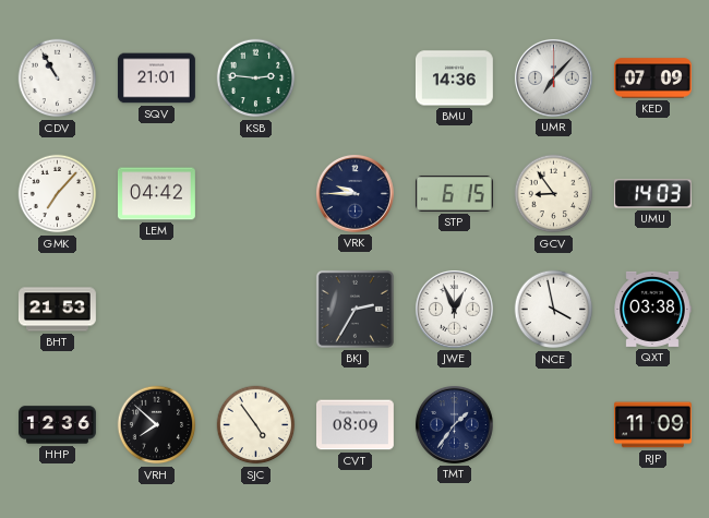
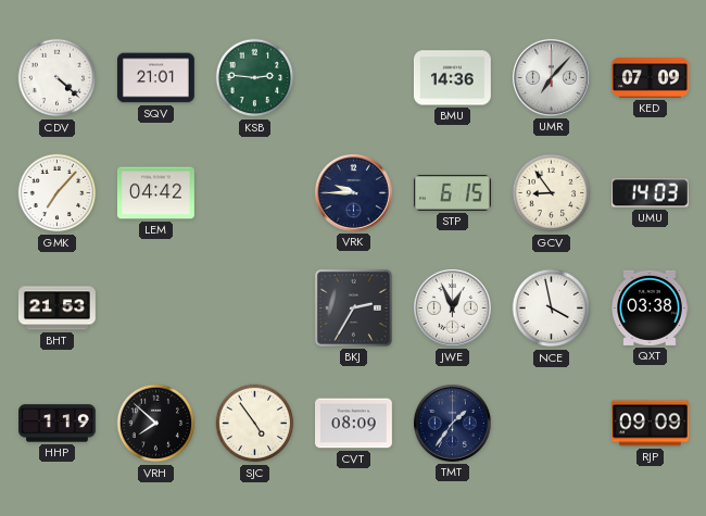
CDV: 10:55 -> 4:22
HHP: 12:36 -> 1:19
RJP: 11:09 -> 09:09
